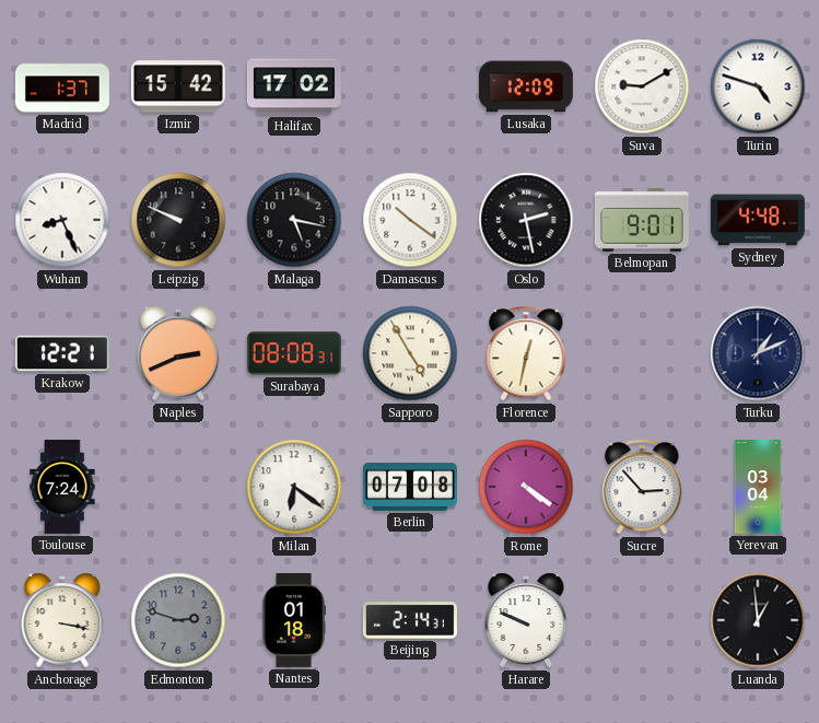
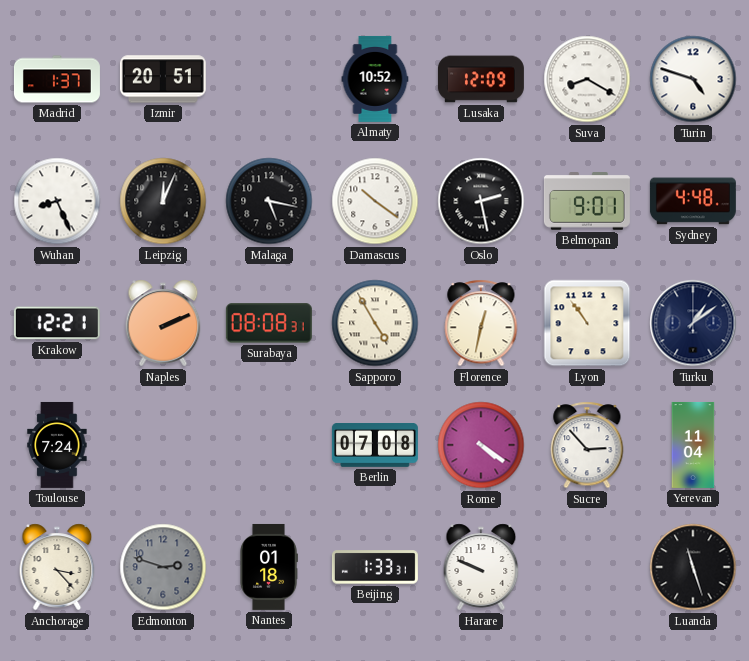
Izmir: 15:42 -> 20:51
Halifax: 17:02 -> none
Almaty: none -> 10:52
Suva: 9:10 -> 8:20
Leipzig: 9:49 -> 12:04
Naples: 2:41 -> 2:11
Lyon: none -> 10:54
Turku: 1:11 -> 1:09
Milan: 6:21 -> none
Yerevan: 03:04 -> 11:04
Anchorage: 3:17 -> 3:23
Beijing: 2:14 -> 1:33
Luanda: 12:59 -> 11:27
